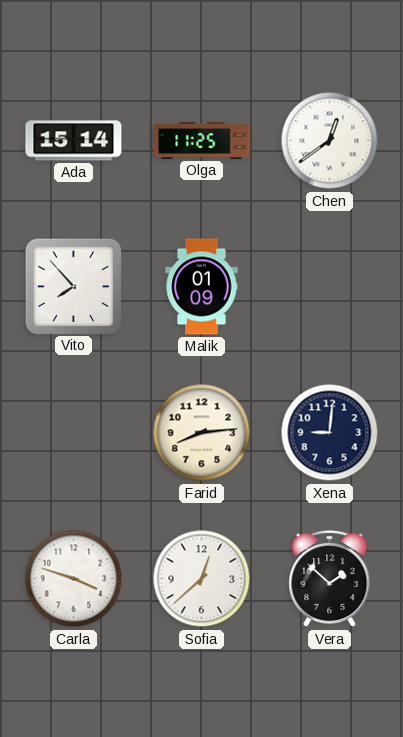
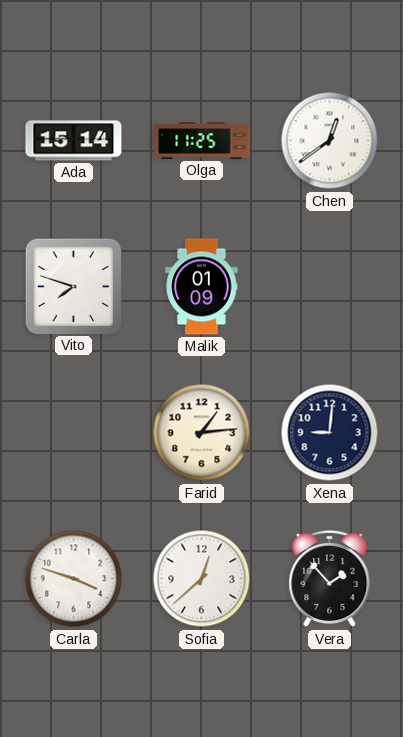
Vito: 7:53 -> 7:48
Farid: 8:14 -> 1:14
Vera: 1:52 -> 1:53
